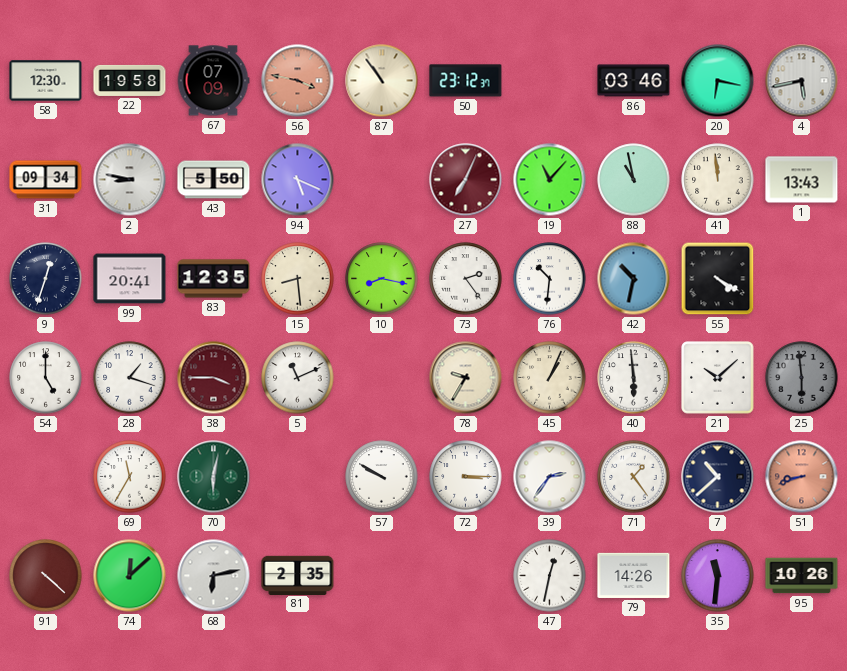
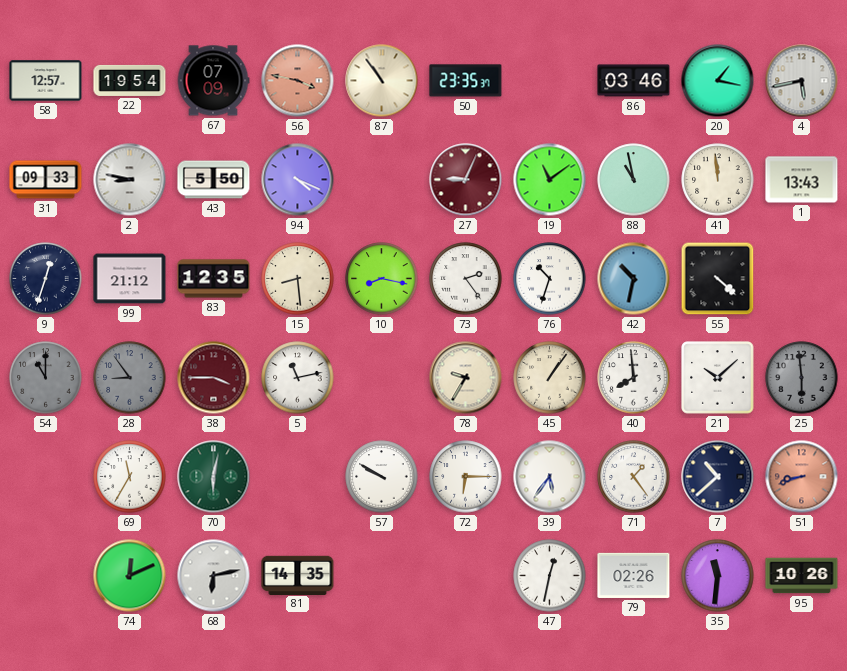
58: 12:30 -> 12:57
22: 19:58 -> 19:54
50: 23:12 -> 23:35
20: 6:17 -> 1:17
31: 09:34 -> 09:33
94: 5:19 -> 4:19
27: 7:04 -> 9:04
19: 11:07 -> 11:09
99: 20:41 -> 21:12
76: 10:31 -> 10:33
55: 4:20 -> 4:22
54: 5:00 -> 11:00
54 dial: white -> grey
28: 1:18 -> 8:54
28 dial: white -> grey
5: 11:11 -> 11:13
45: 1:04 -> 1:06
40: 5:59 -> 7:59
72: 3:15 -> 6:15
39: 2:36 -> 5:36
91: 4:22 -> none
74: 12:08 -> 12:11
81: 2:35 -> 14:35
79: 14:26 -> 02:26
